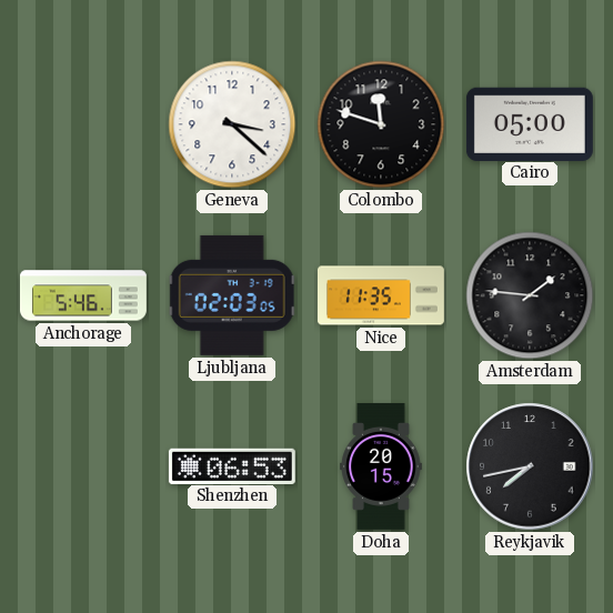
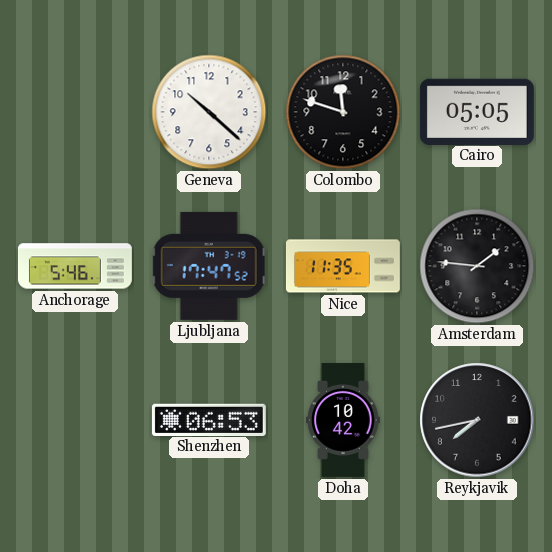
Geneva: 3:22 -> 10:22
Cairo: 05:00 -> 05:05
Ljubljana: 02:03 -> 17:47
Doha: 20:15 -> 10:42
